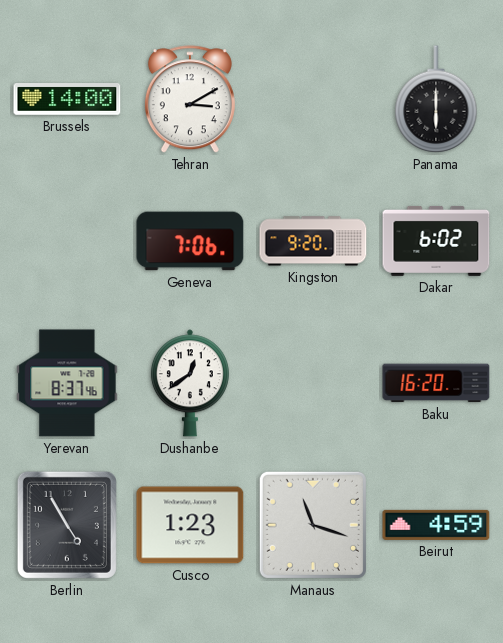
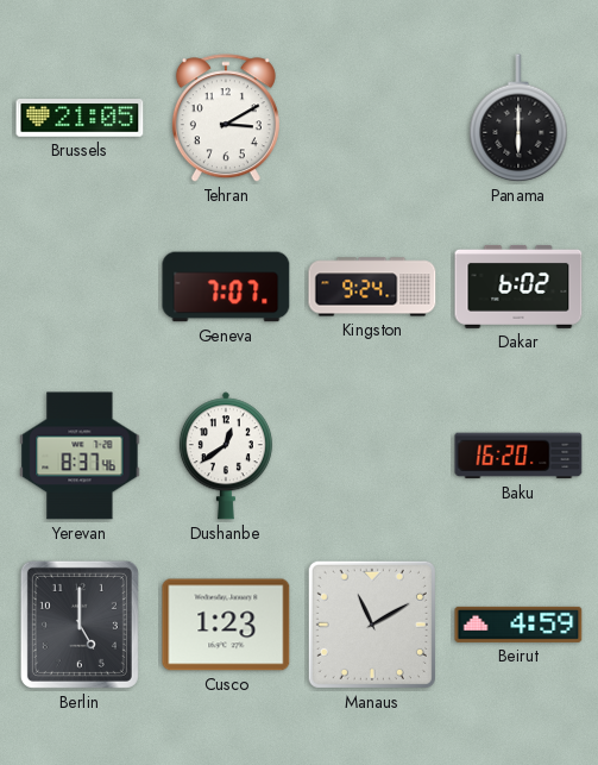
Brussels: 14:00 -> 21:05
Geneva: 7:06 -> 7:07
Kingston: 9:20 -> 9:24
Berlin: 4:55 -> 5:00
Manaus: 11:18 -> 11:10
